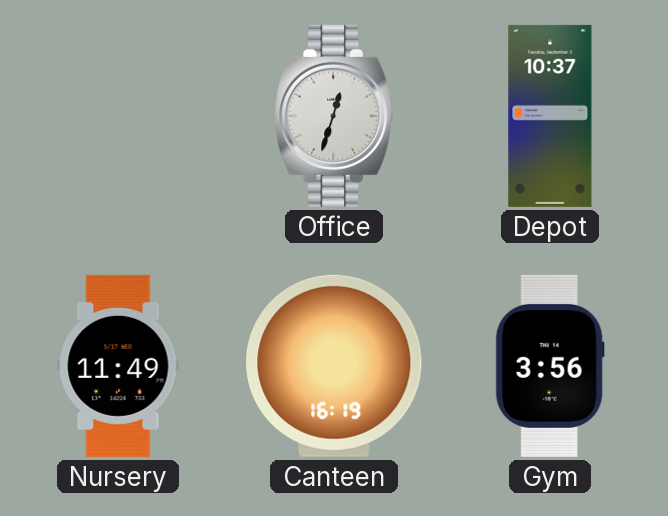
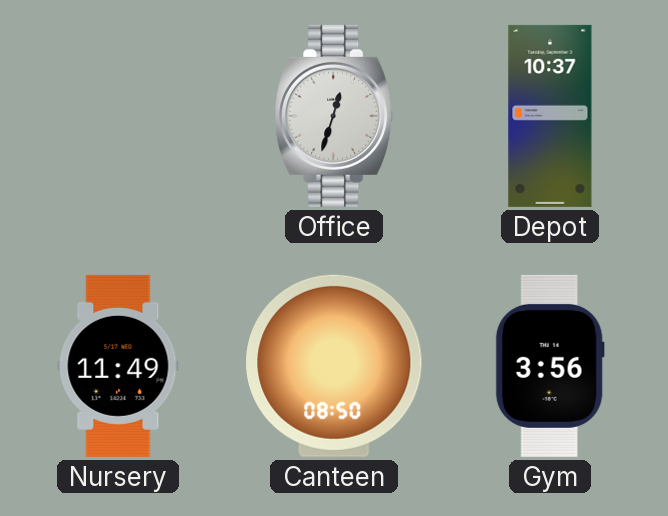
Canteen: 16:19 -> 08:50
